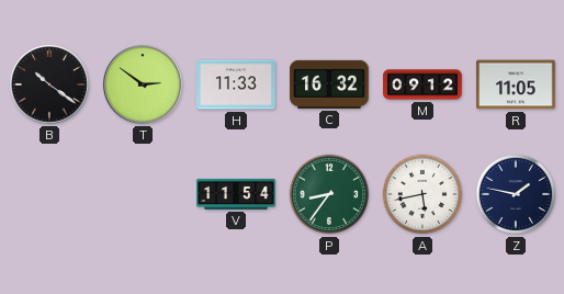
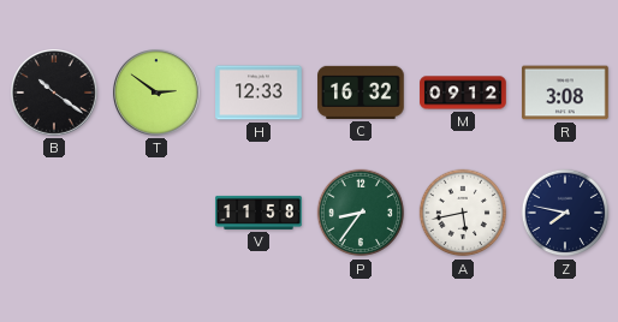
H: 11:33 -> 12:33
R: 11:05 -> 3:08
V: 11:54 -> 11:58
Z: 1:47 -> 7:47
